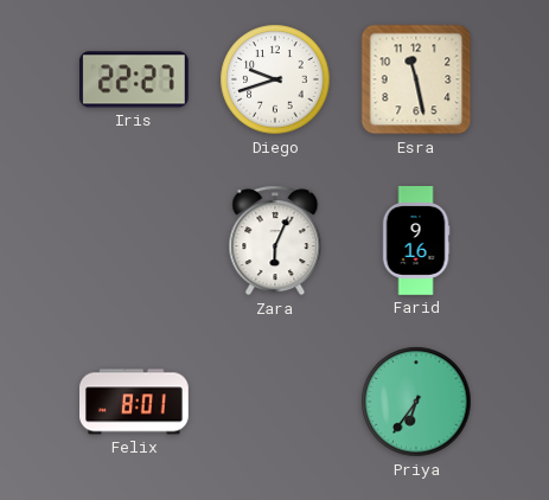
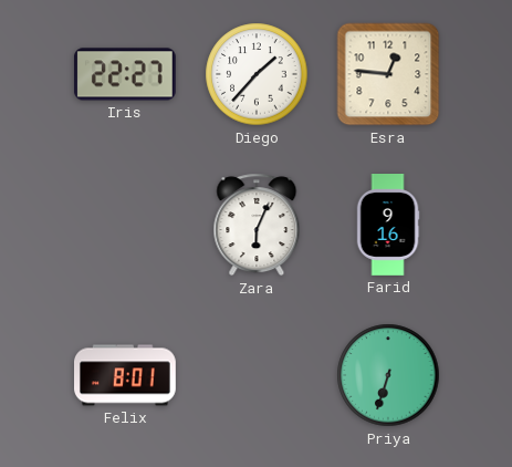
Diego: 9:42 -> 1:37
Esra: 11:28 -> 12:46
Priya: 6:36 -> 6:33
